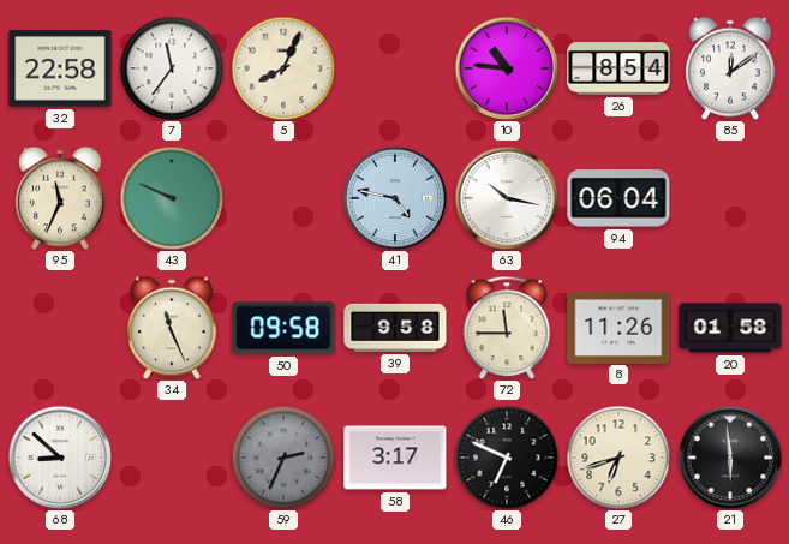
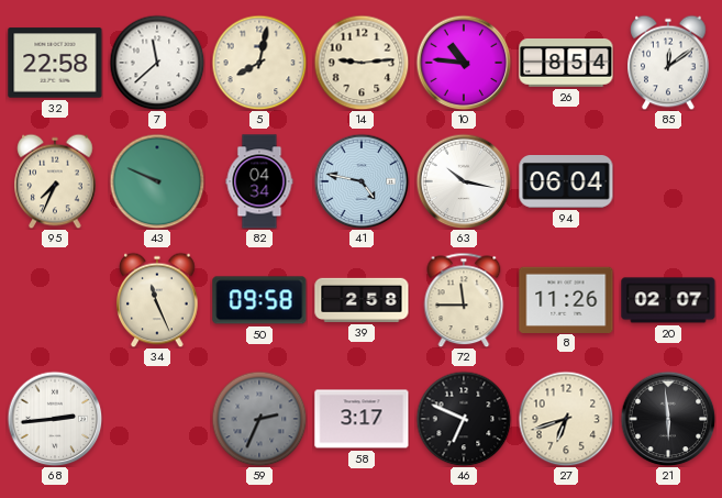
7: 11:36 -> 11:38
5: 8:04 -> 8:02
14: none -> 9:14
95: 11:34 -> 7:34
82: none -> 04:34
39: 9:58 -> 2:58
20: 01:58 -> 02:07
68: 8:52 -> 2:44
